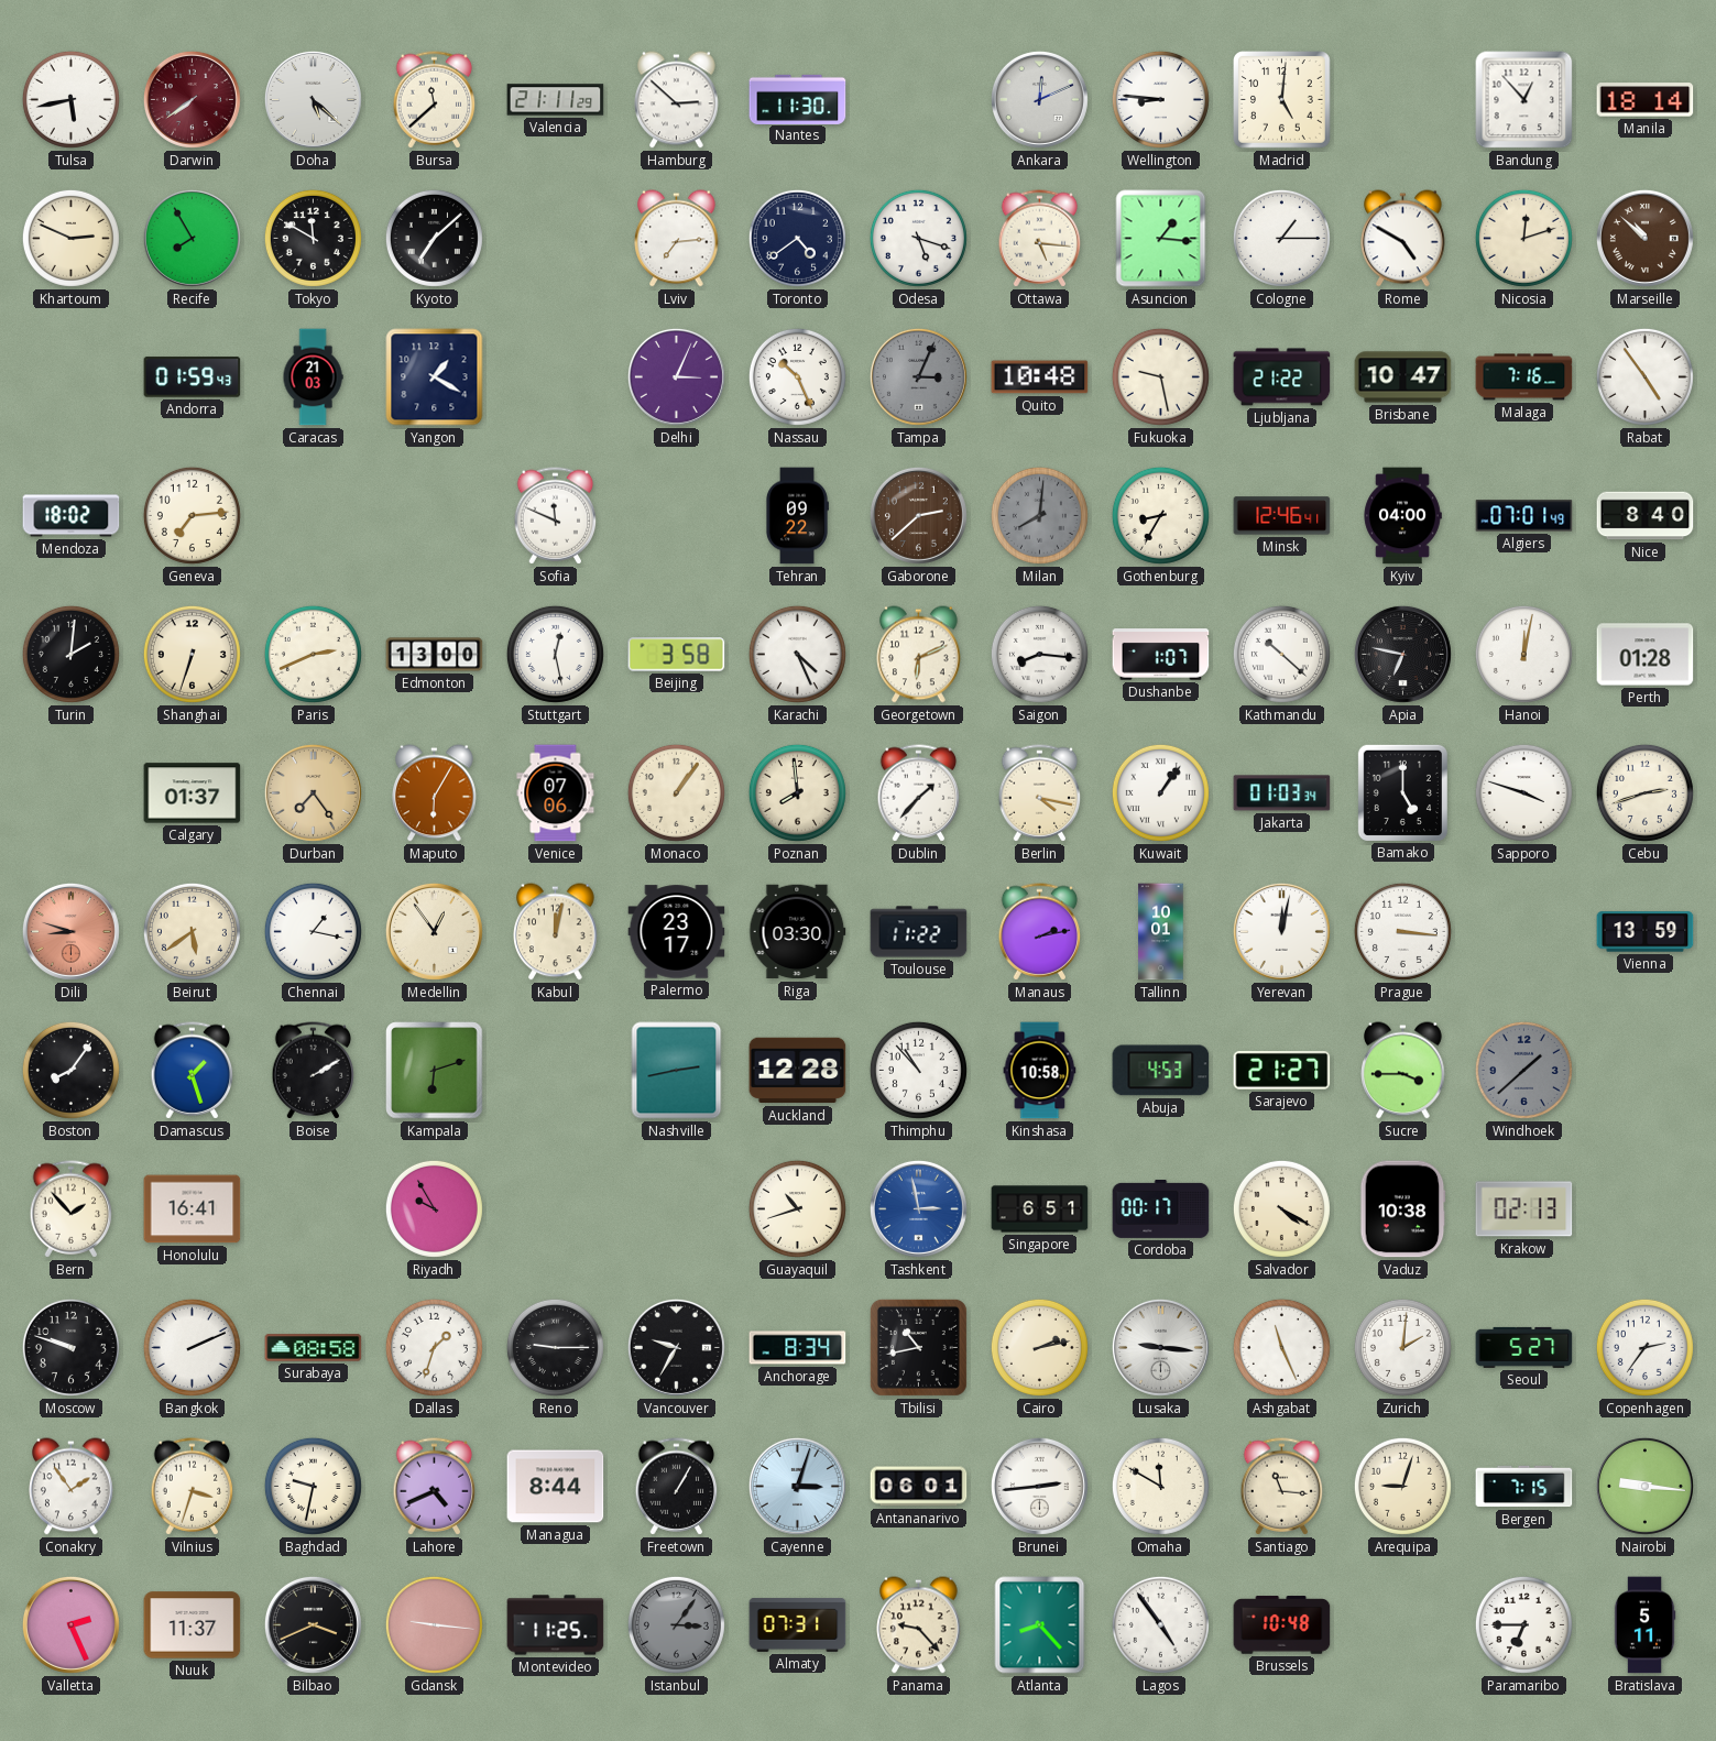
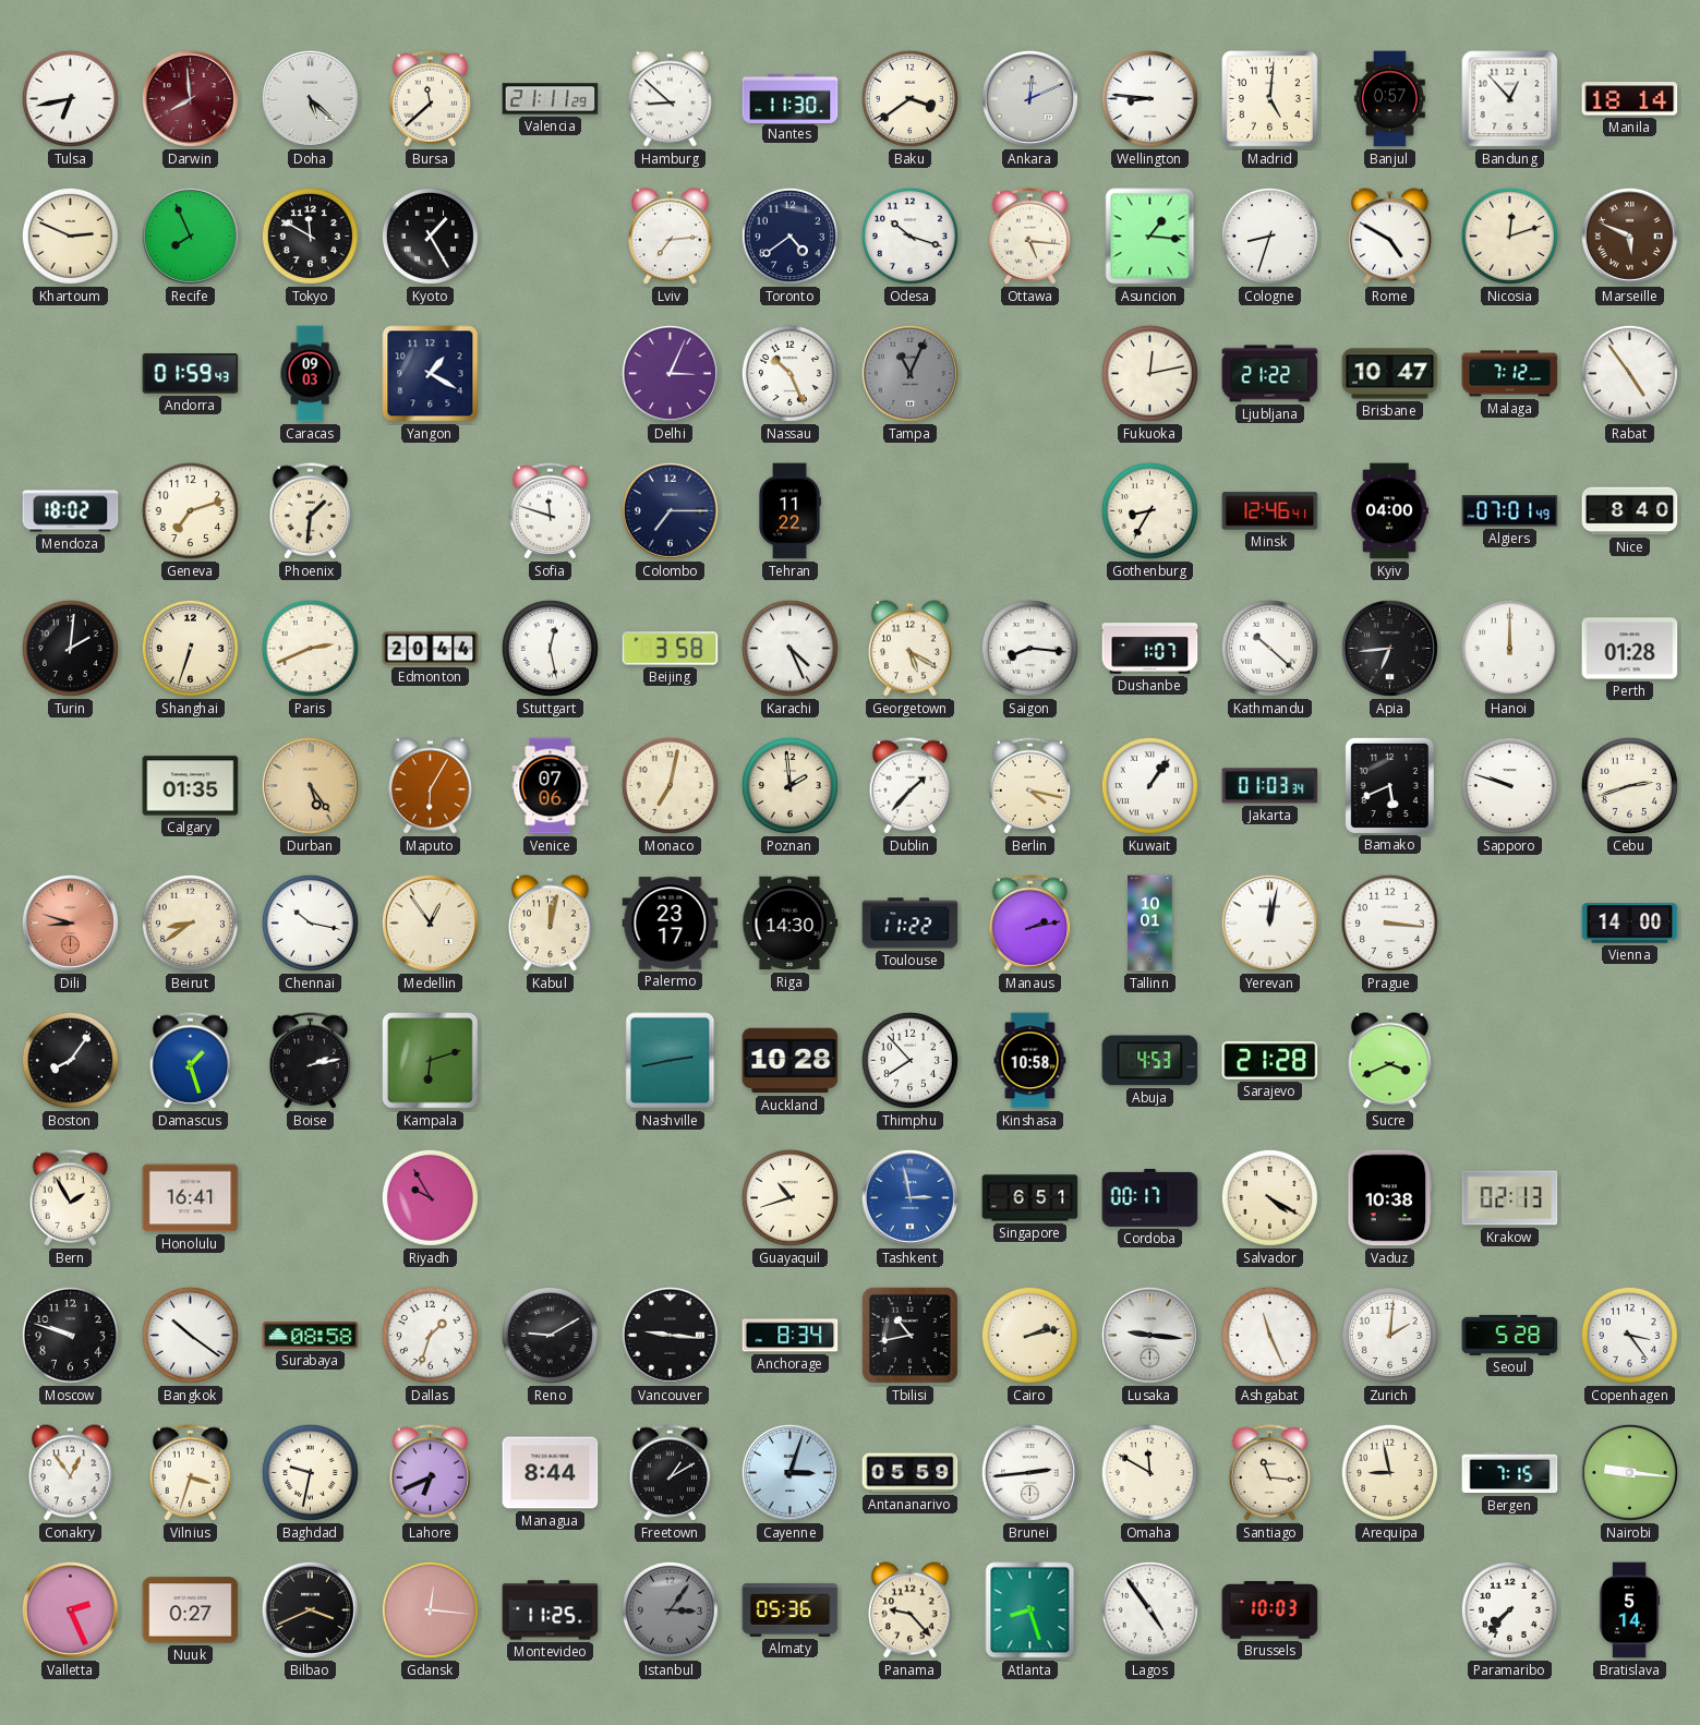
Tulsa: 5:43 -> 6:43
Darwin: 7:39 -> 7:59
Hamburg: 2:52 -> 8:52
Baku: none -> 3:39
Banjul: none -> 0:57
Recife: 7:55 -> 7:56
Kyoto: 7:08 -> 1:25
Odesa: 5:18 -> 10:18
Cologne: 1:15 -> 8:33
Marseille: 10:52 -> 5:49
Caracas: 21:03 -> 09:03
Tampa: 3:04 -> 11:04
Quito: 10:48 -> none
Fukuoka: 9:28 -> 12:13
Malaga: 7:16 -> 7:12
Geneva: 7:14 -> 7:12
Phoenix: none -> 1:31
Sofia: 11:49 -> 11:48
Colombo: none -> 7:15
Tehran: 09:22 -> 11:22
Gaborone: 2:38 -> none
Milan: 8:01 -> none
Edmonton: 13:00 -> 20:44
Georgetown: 6:11 -> 5:20
Apia: 6:47 -> 6:44
Hanoi: 12:02 -> 12:00
Calgary: 01:37 -> 01:35
Durban: 7:24 -> 5:24
Monaco: 1:06 -> 7:02
Poznan: 7:59 -> 1:59
Bamako: 5:00 -> 5:41
Sapporo: 3:48 -> 9:48
Beirut: 5:39 -> 8:39
Chennai: 1:17 -> 10:17
Riga: 03:30 -> 14:30
Vienna: 13:59 -> 14:00
Boise: 2:10 -> 2:13
Auckland: 12:28 -> 10:28
Thimphu: 10:53 -> 7:53
Sarajevo: 21:27 -> 21:28
Sucre: 3:45 -> 3:41
Windhoek: 1:38 -> none
Bern: 1:53 -> 1:55
Bangkok: 2:11 -> 10:21
Reno: 9:15 -> 9:10
Vancouver: 9:35 -> 9:16
Seoul: 5:27 -> 5:28
Copenhagen: 2:36 -> 3:24
Conakry: 1:54 -> 12:54
Lahore: 4:41 -> 6:41
Freetown: 1:05 -> 1:10
Antananarivo: 06:01 -> 05:59
Arequipa: 9:03 -> 8:58
Nuuk: 11:37 -> 0:27
Gdansk: 9:16 -> 12:16
Almaty: 07:31 -> 05:36
Atlanta: 8:23 -> 8:27
Brussels: 10:48 -> 10:03
Paramaribo: 6:45 -> 7:37
Bratislava: 5:11 -> 5:14
